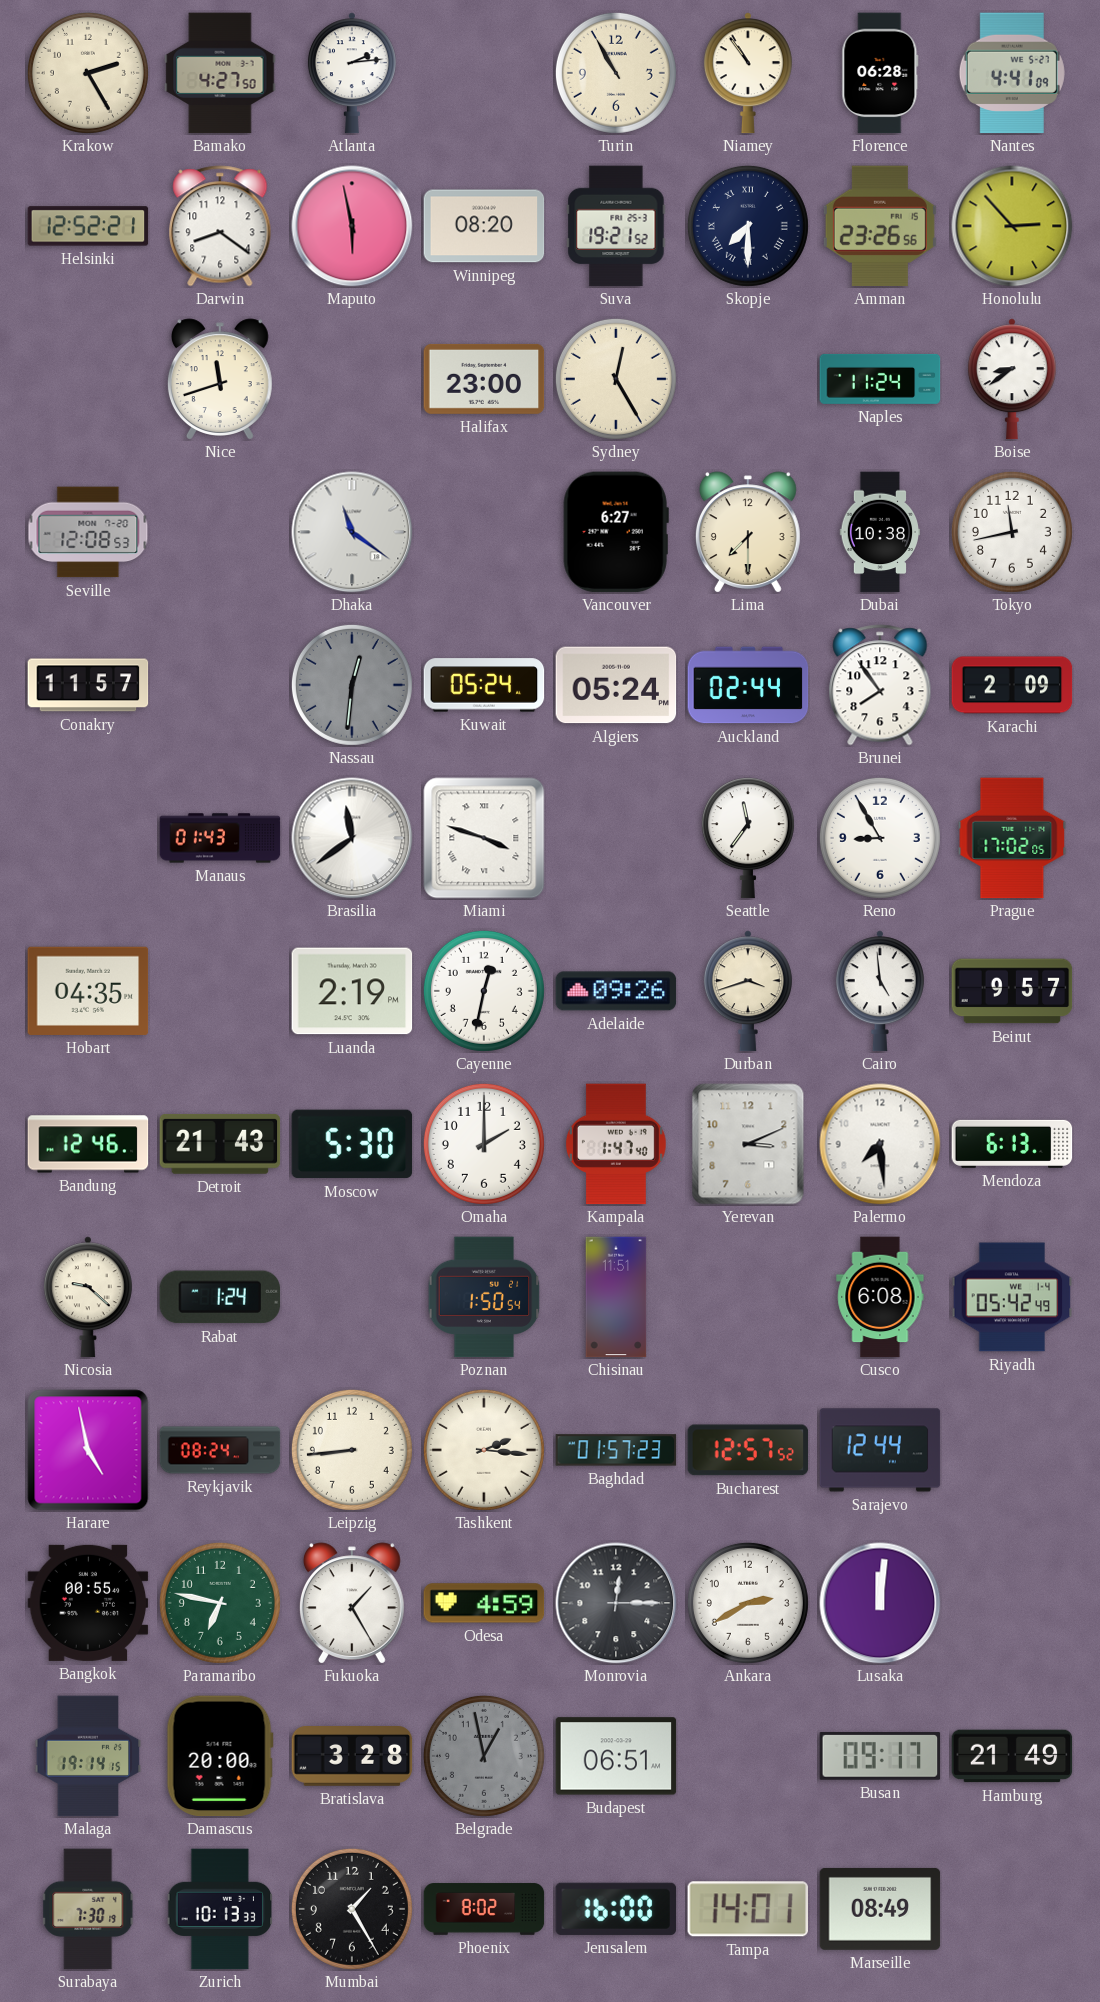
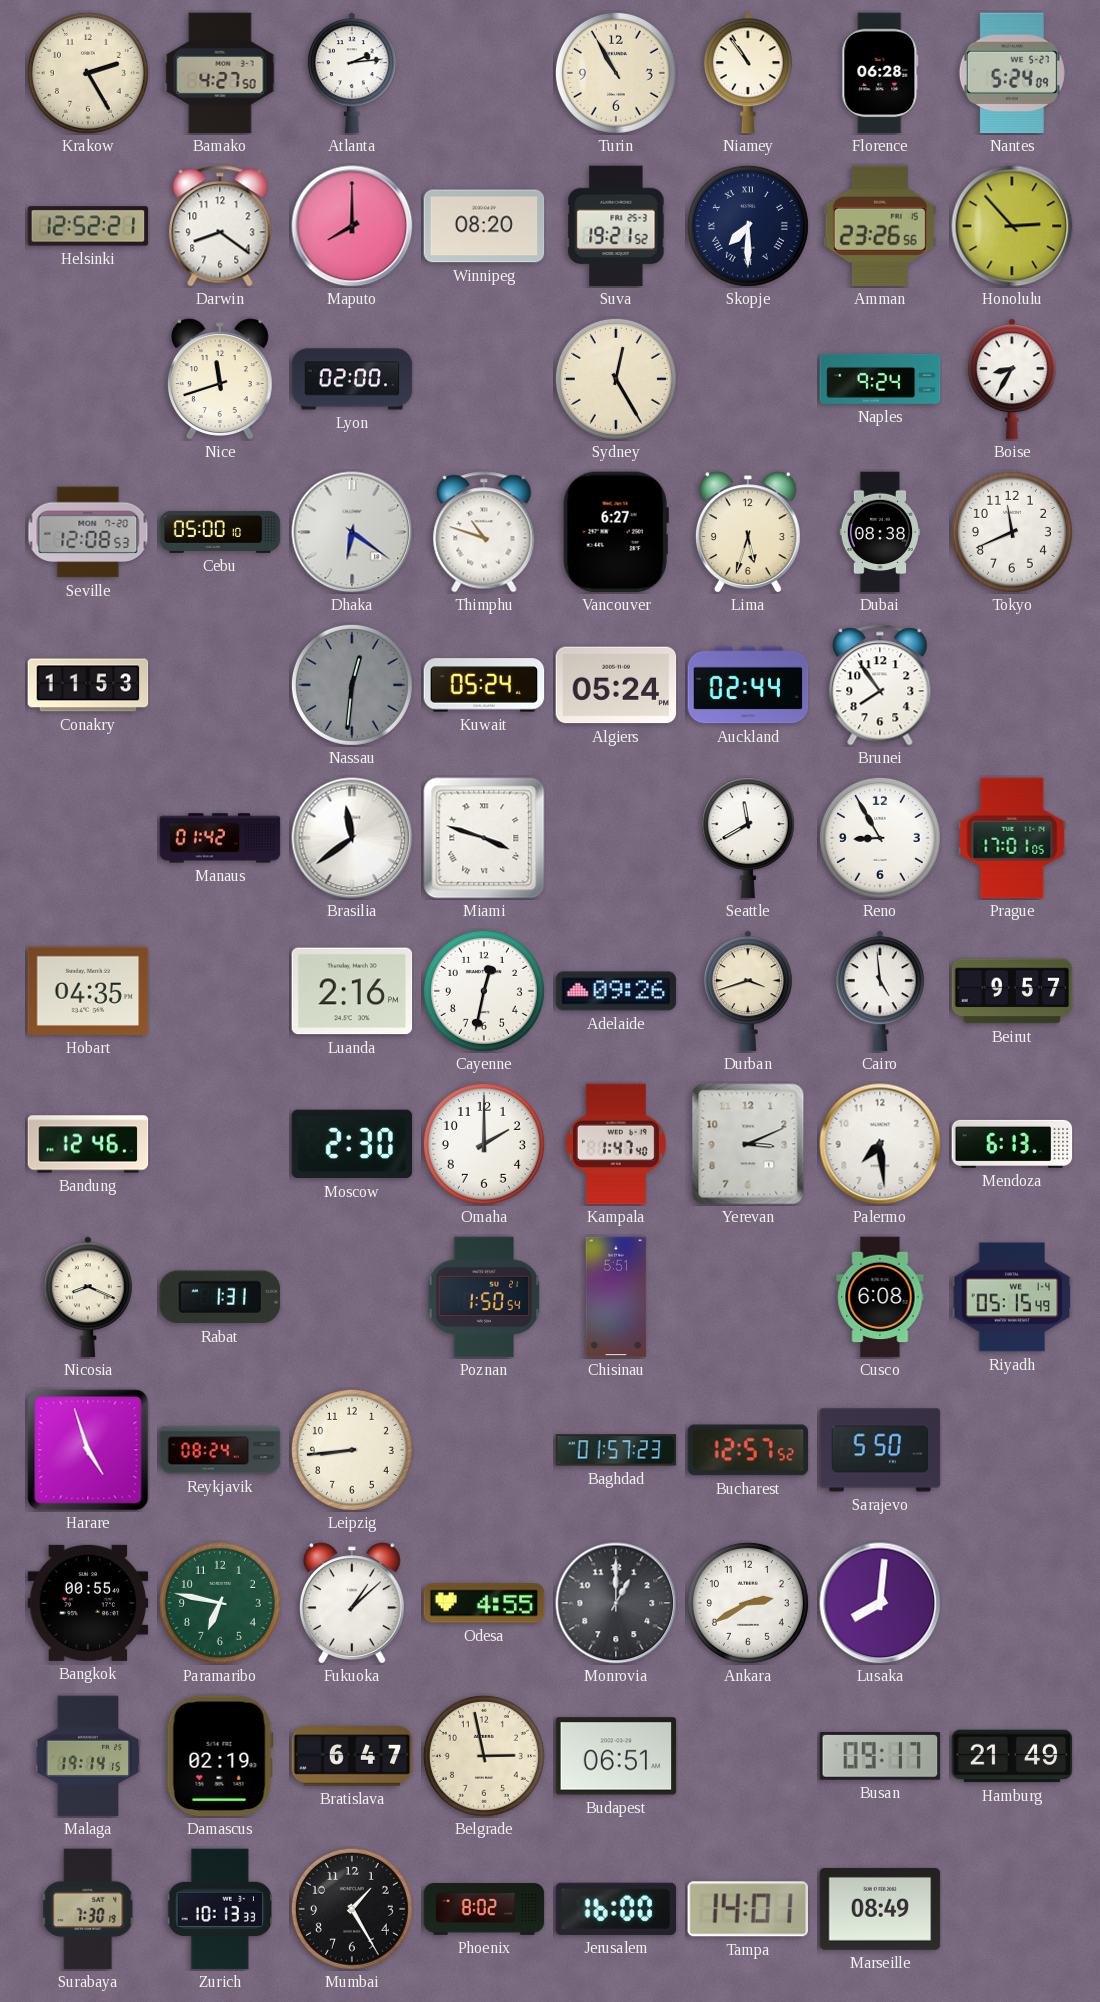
Nantes: 4:41 -> 5:24
Maputo: 5:58 -> 8:00
Lyon: none -> 02:00
Halifax: 23:00 -> none
Naples: 11:24 -> 9:24
Boise: 8:39 -> 8:35
Cebu: none -> 05:00
Dhaka: 11:21 -> 6:21
Thimphu: none -> 10:48
Lima: 7:30 -> 5:33
Dubai: 10:38 -> 08:38
Tokyo: 11:43 -> 11:41
Conakry: 11:57 -> 11:53
Karachi: 2:09 -> none
Manaus: 01:43 -> 01:42
Seattle: 11:36 -> 11:40
Prague: 17:02 -> 17:01
Luanda: 2:19 -> 2:16
Detroit: 21:43 -> none
Moscow: 5:30 -> 2:30
Nicosia: 9:22 -> 8:19
Rabat: 1:24 -> 1:31
Chisinau: 11:51 -> 5:51
Riyadh: 05:42 -> 05:15
Harare: 4:58 -> 4:57
Tashkent: 2:16 -> none
Sarajevo: 12:44 -> 5:50
Fukuoka: 1:25 -> 1:08
Odesa: 4:59 -> 4:55
Monrovia: 12:15 -> 1:00
Lusaka: 12:01 -> 8:01
Damascus: 20:00 -> 02:19
Bratislava: 3:28 -> 6:47
Belgrade: 12:58 -> 2:58
Belgrade dial: grey -> cream
